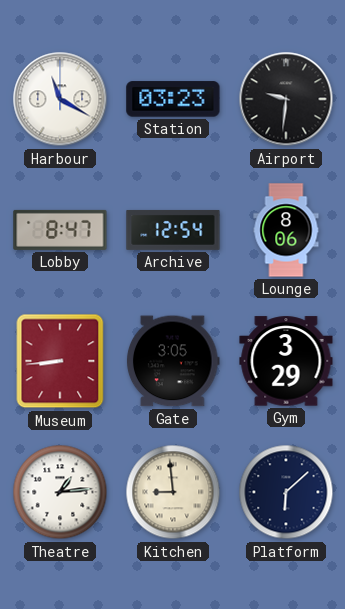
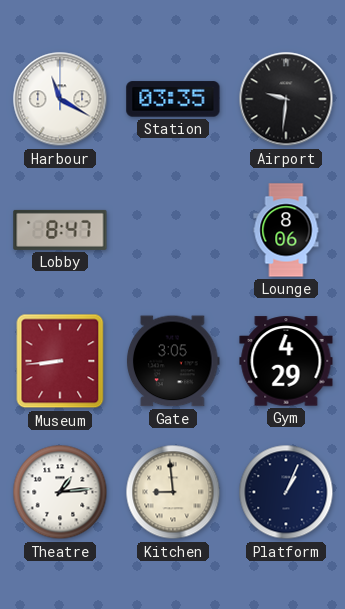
Station: 03:23 -> 03:35
Archive: 12:54 -> none
Gym: 3:29 -> 4:29
Platform: 6:08 -> 1:04
